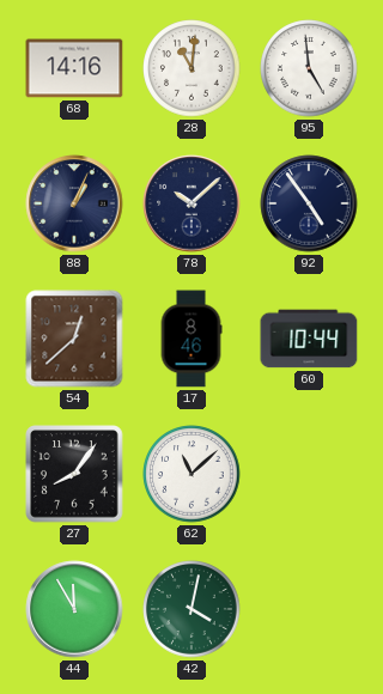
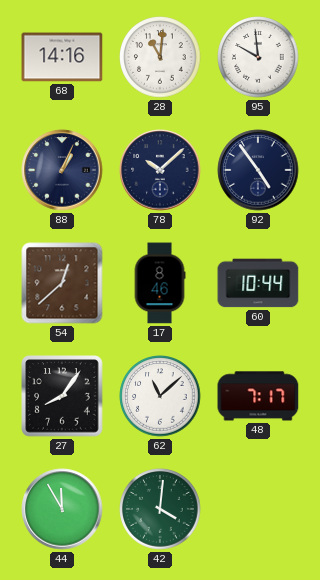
95: 4:59 -> 9:59
48: none -> 7:17
42: 4:02 -> 4:01
